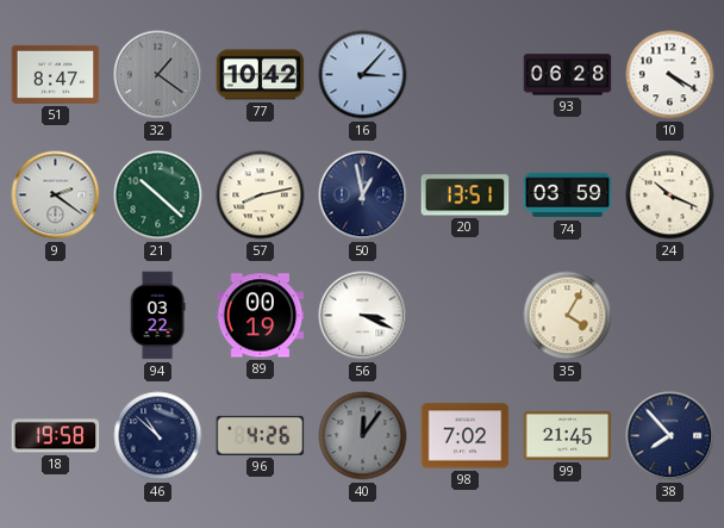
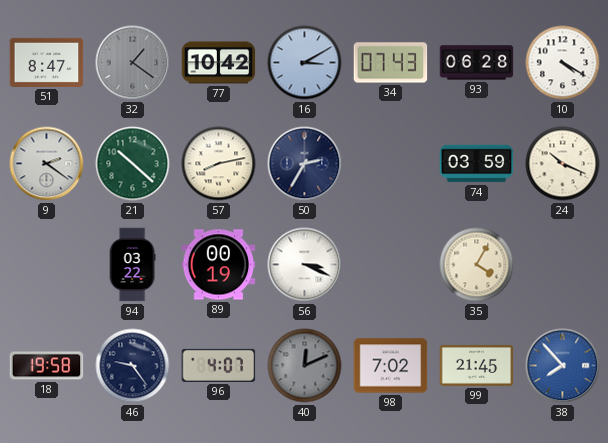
16: 3:07 -> 3:10
34: none -> 07:43
50: 12:58 -> 2:35
20: 13:51 -> none
46: 10:52 -> 9:24
96: 4:26 -> 4:07
40: 12:06 -> 12:11
38 dial: navy -> blue
